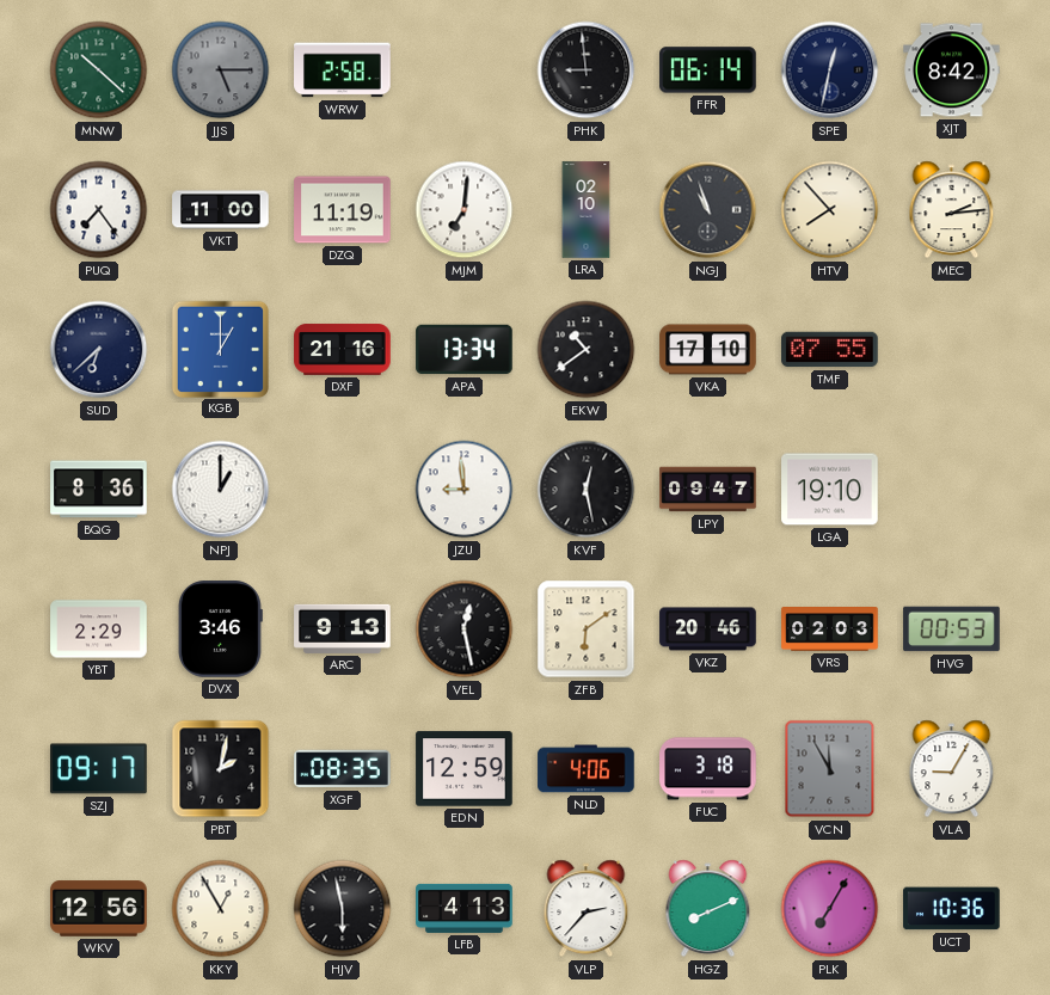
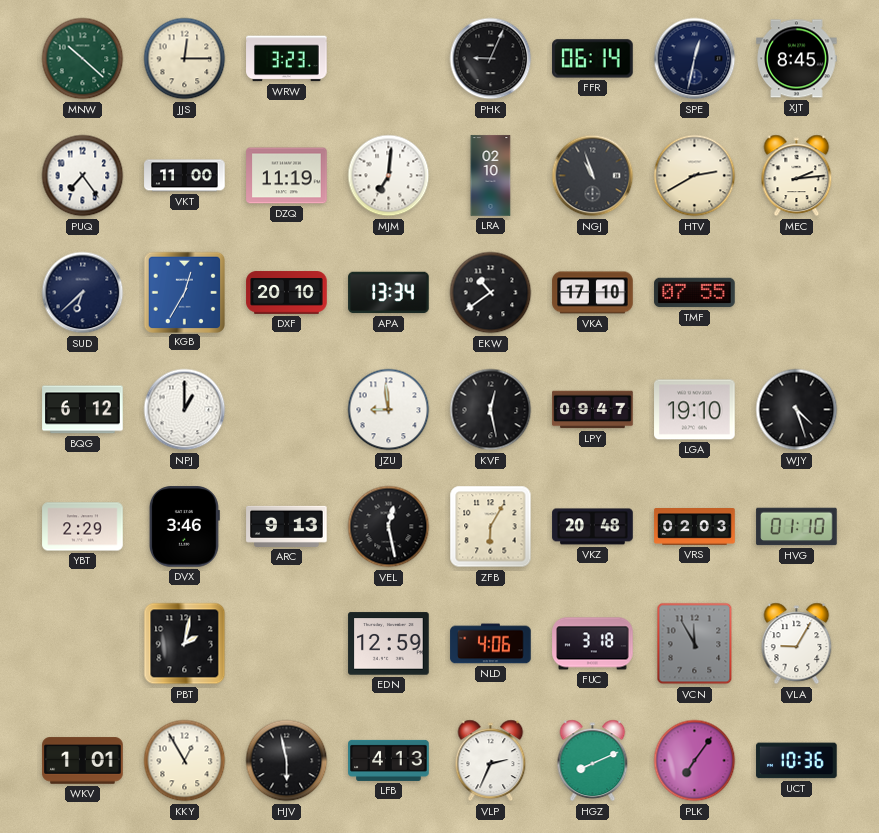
JJS: 5:15 -> 12:15
JJS dial: grey -> cream
WRW: 2:58 -> 3:23
PHK: 8:59 -> 9:04
XJT: 8:42 -> 8:45
HTV: 7:53 -> 2:40
KGB: 1:00 -> 12:35
DXF: 21:16 -> 20:10
BQG: 8:36 -> 6:12
WJY: none -> 4:27
ZFB: 6:09 -> 6:05
VKZ: 20:46 -> 20:48
HVG: 00:53 -> 01:10
SZJ: 09:17 -> none
XGF: 08:35 -> none
WKV: 12:56 -> 1:01
VLP: 2:37 -> 2:34
PLK: 7:05 -> 7:06
